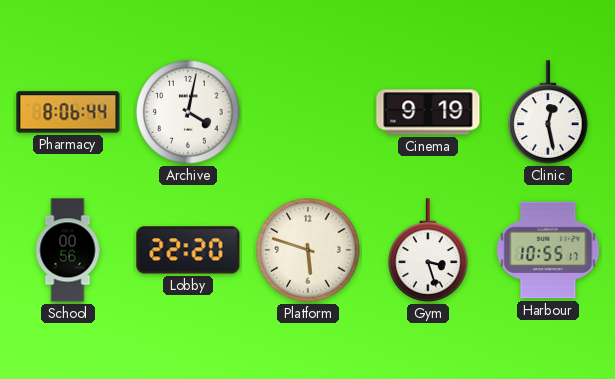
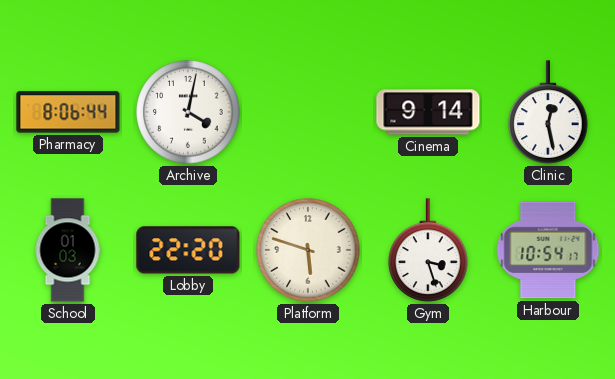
Cinema: 9:19 -> 9:14
School: 00:56 -> 01:03
Harbour: 10:55 -> 10:54
